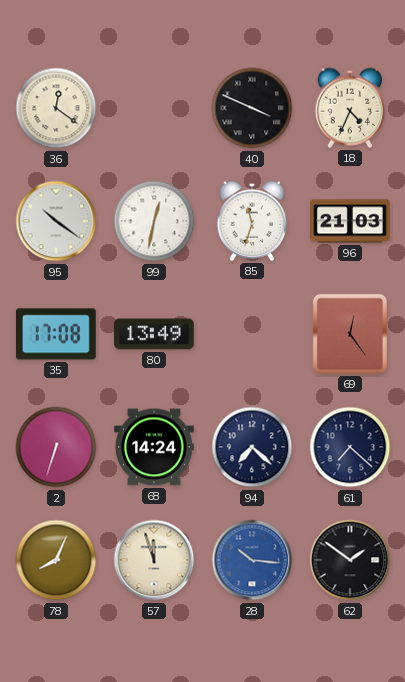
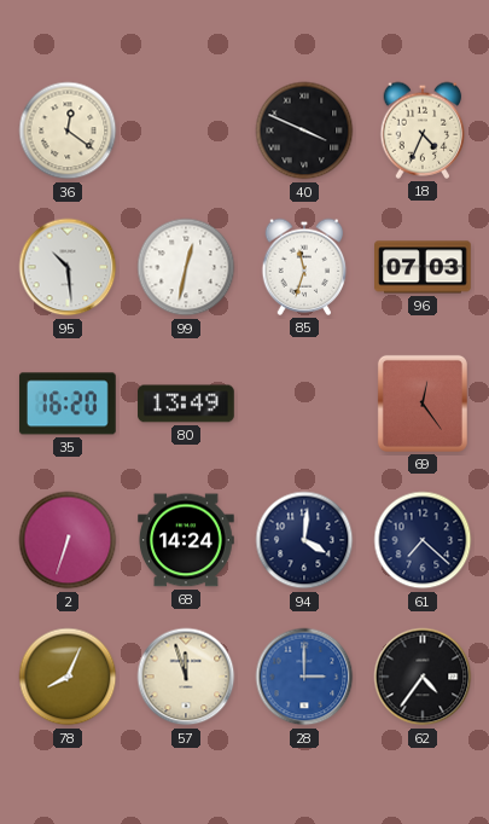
95: 10:21 -> 10:29
96: 21:03 -> 07:03
35: 17:08 -> 16:20
94: 7:22 -> 4:01
28: 10:16 -> 3:00
62: 1:51 -> 4:36
